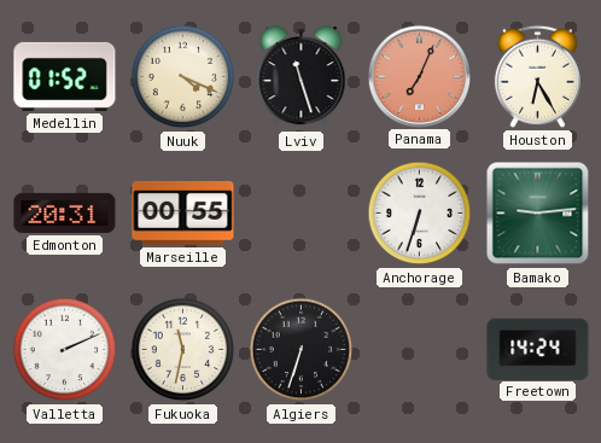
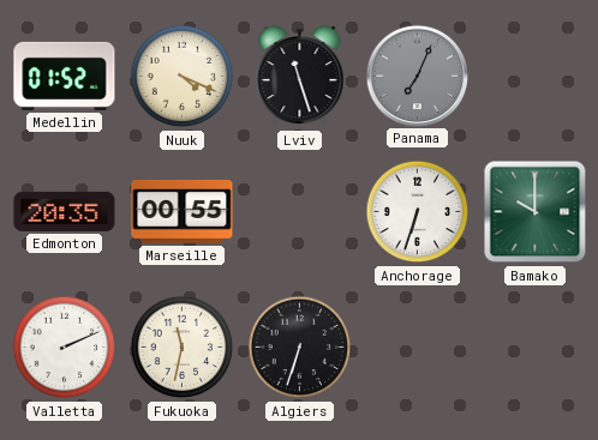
Panama dial: salmon -> grey
Houston: 6:25 -> none
Edmonton: 20:31 -> 20:35
Bamako: 9:14 -> 10:00
Freetown: 14:24 -> none
